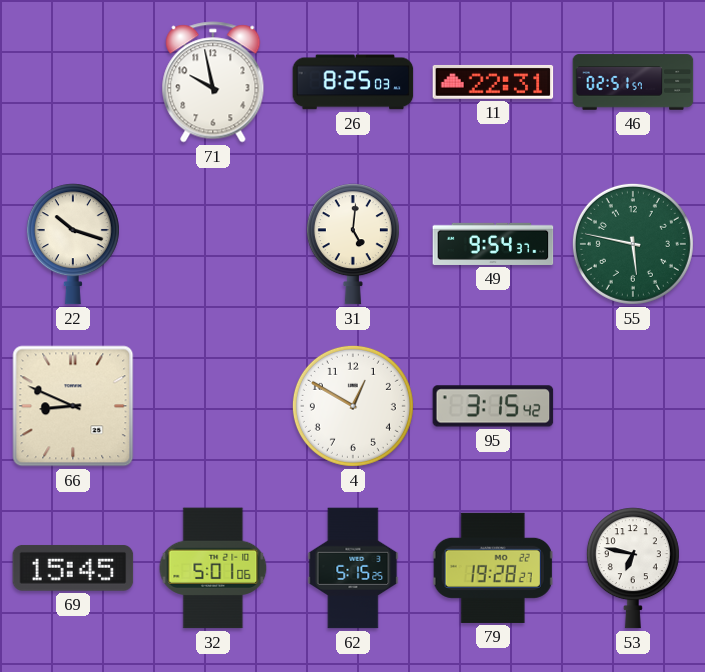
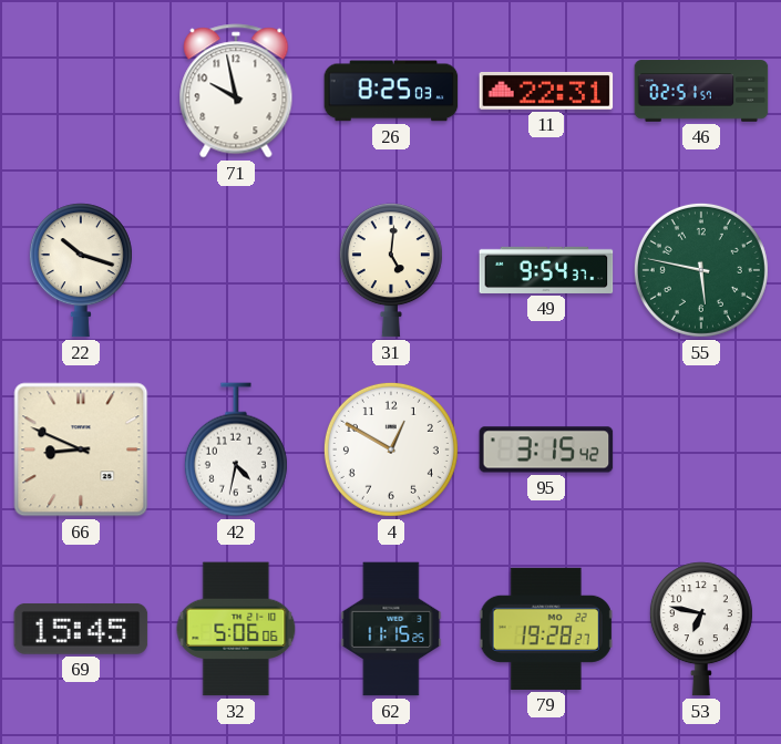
42: none -> 4:32
32: 5:01 -> 5:06
62: 5:15 -> 11:15
